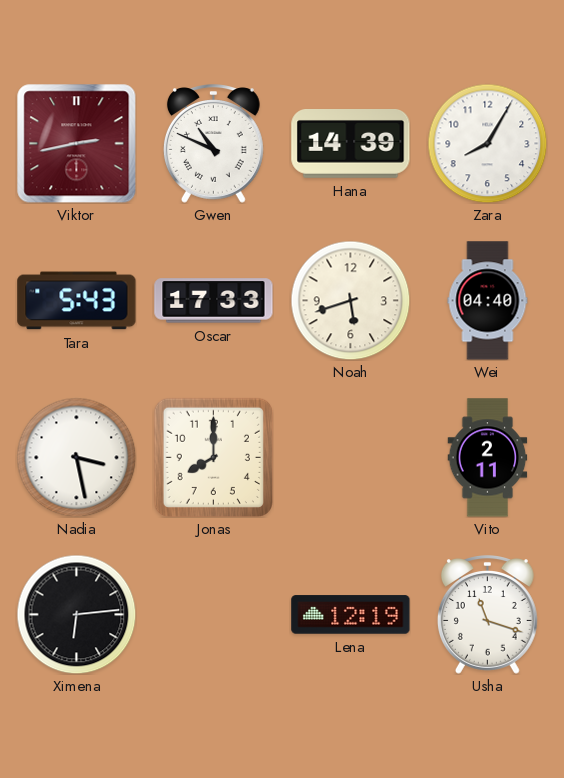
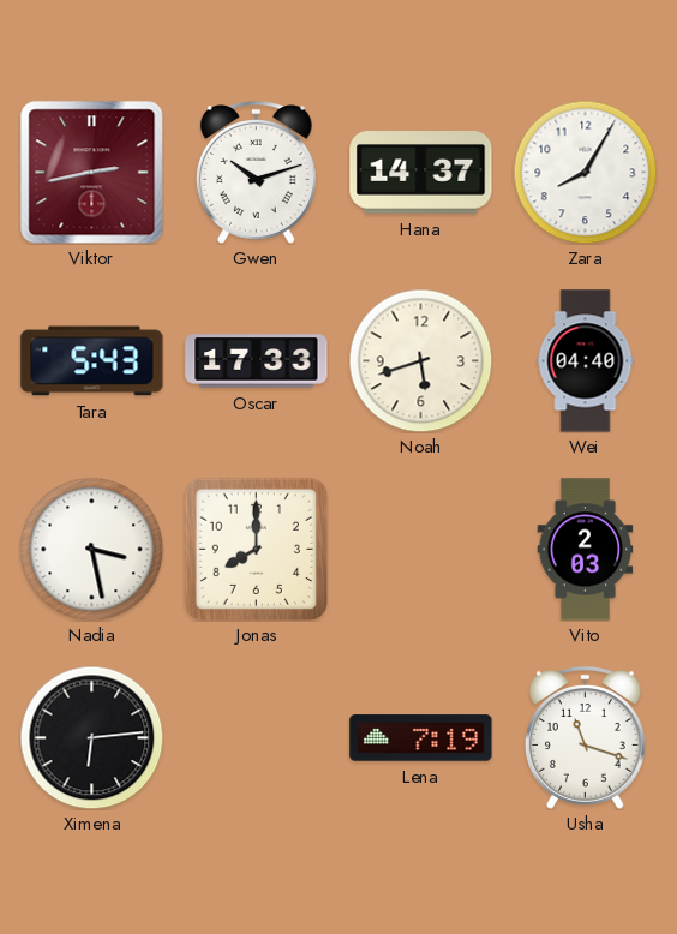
Gwen: 10:49 -> 10:12
Hana: 14:39 -> 14:37
Vito: 2:11 -> 2:03
Lena: 12:19 -> 7:19
